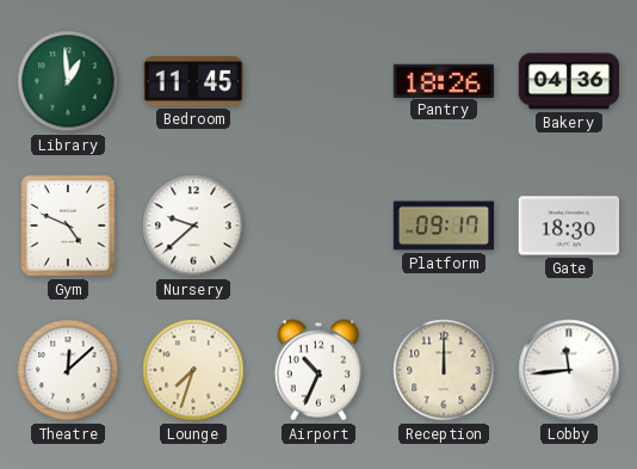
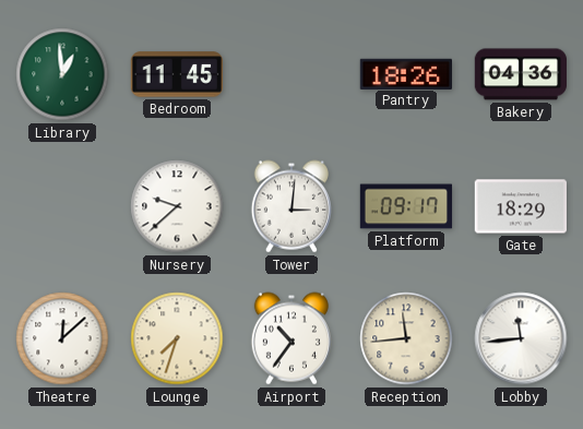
Gym: 4:49 -> none
Tower: none -> 3:01
Gate: 18:30 -> 18:29
Airport: 10:34 -> 10:36
Reception: 12:00 -> 11:44
